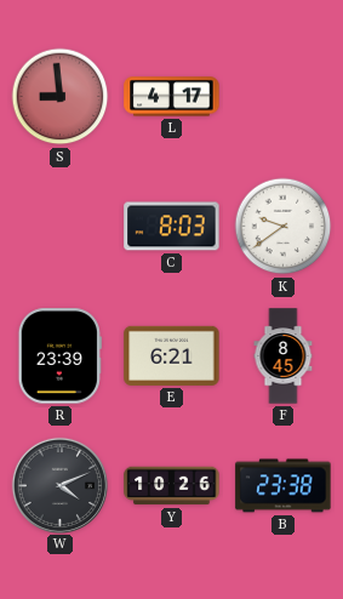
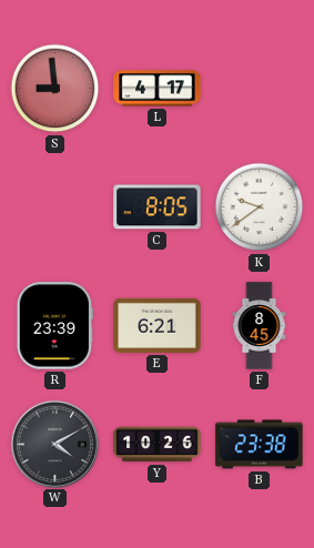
C: 8:03 -> 8:05
W: 4:11 -> 4:10
